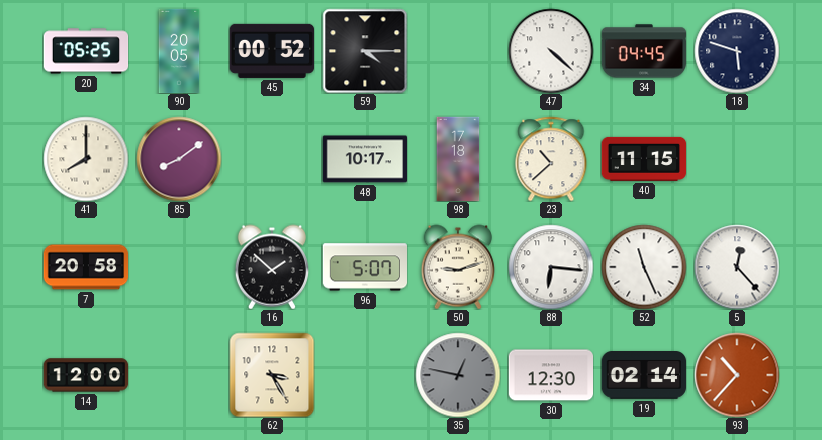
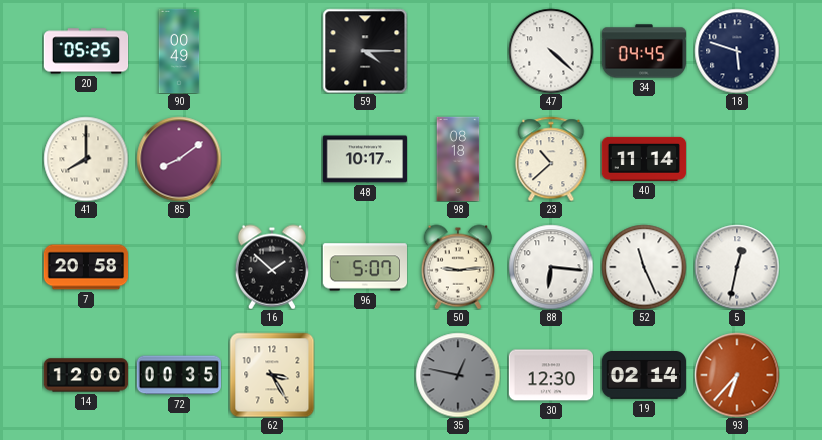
90: 20:05 -> 00:49
45: 00:52 -> none
98: 17:18 -> 08:18
40: 11:15 -> 11:14
50: 9:12 -> 9:14
5: 12:23 -> 12:32
72: none -> 00:35
93: 10:37 -> 6:37
